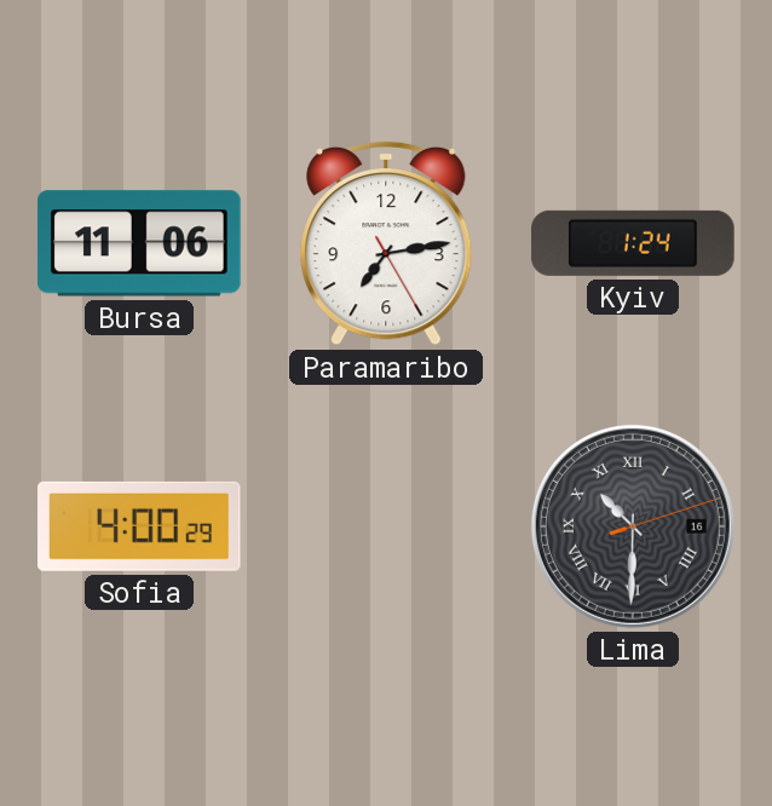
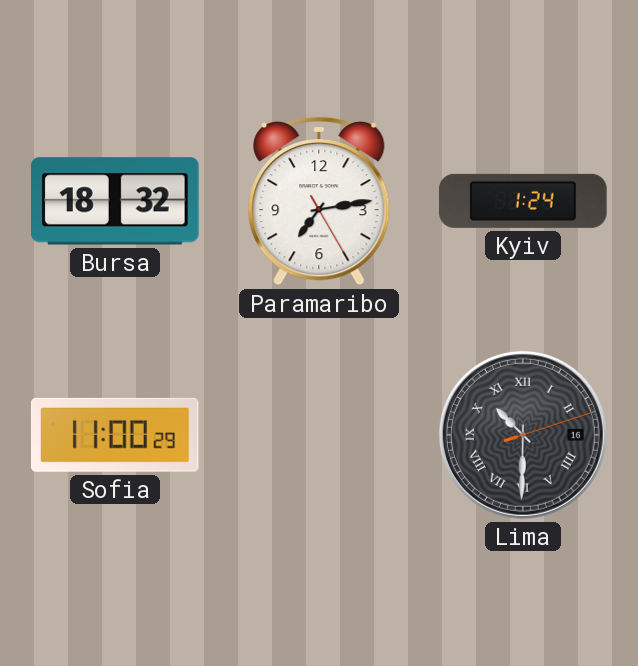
Bursa: 11:06 -> 18:32
Sofia: 4:00 -> 11:00
